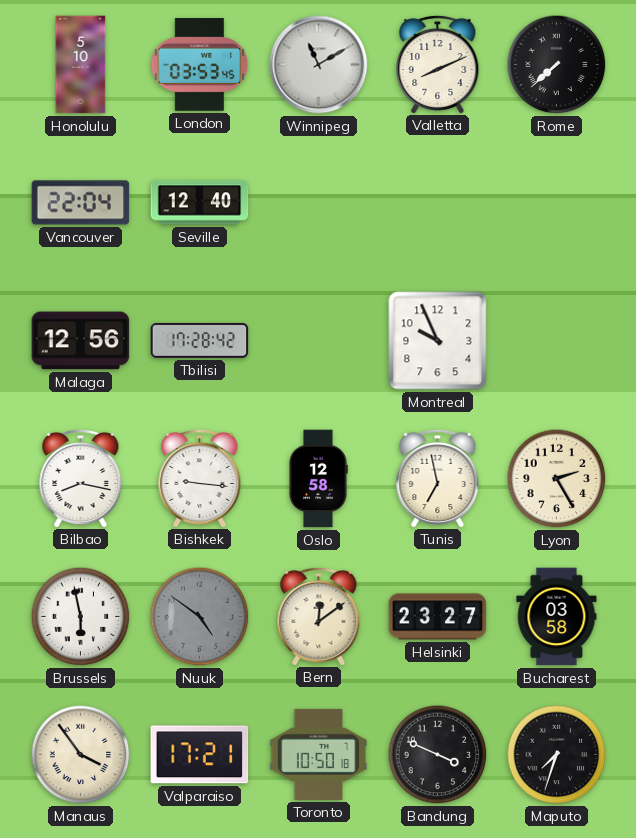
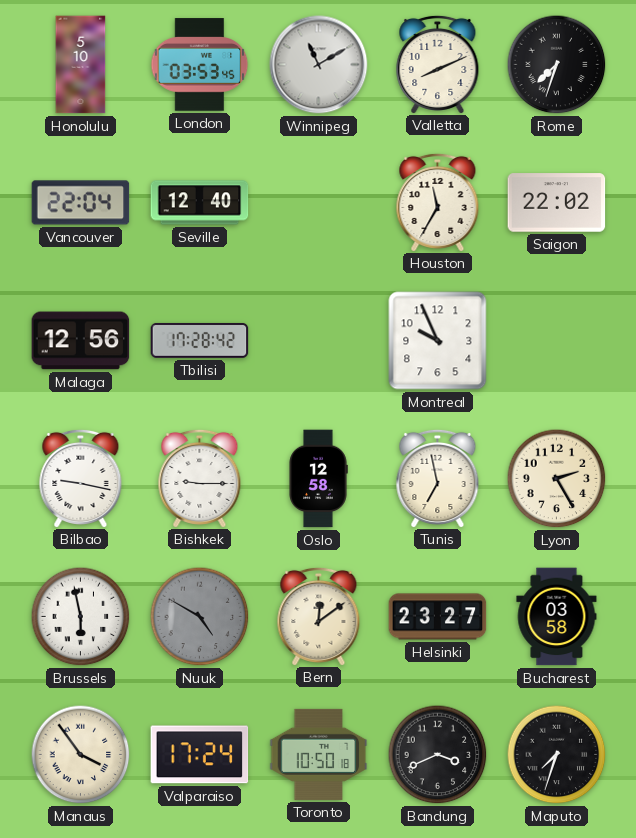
Rome: 7:38 -> 7:33
Houston: none -> 11:35
Saigon: none -> 22:02
Bilbao: 8:17 -> 9:17
Bishkek: 9:16 -> 9:15
Nuuk: 4:51 -> 4:50
Valparaiso: 17:21 -> 17:24
Bandung: 3:49 -> 3:41
